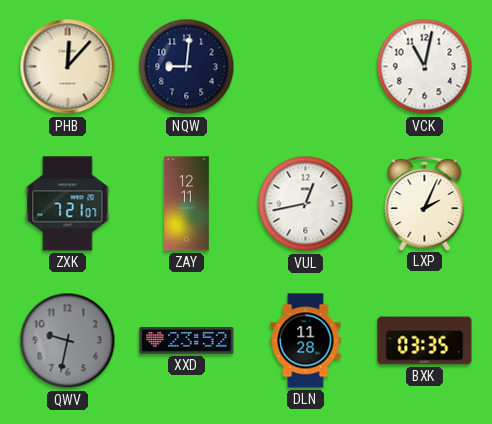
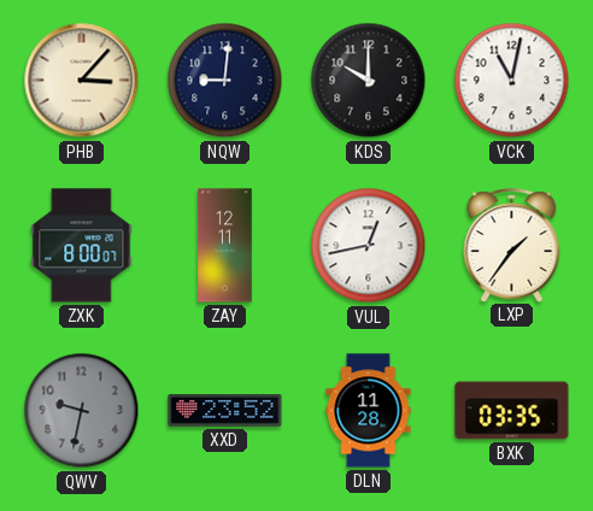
PHB: 12:07 -> 3:07
KDS: none -> 10:00
ZXK: 7:21 -> 8:00
LXP: 2:04 -> 1:36
